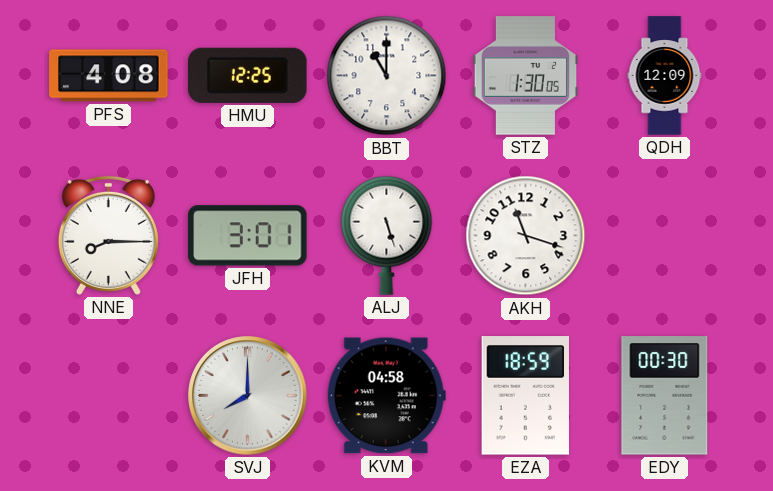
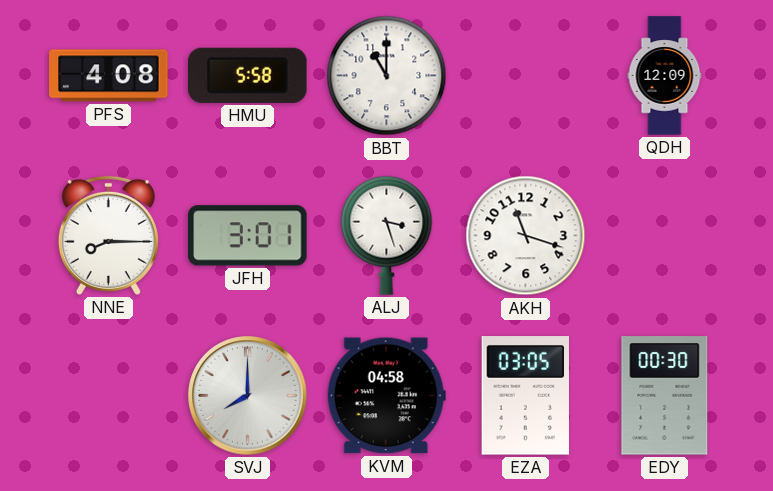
HMU: 12:25 -> 5:58
STZ: 1:30 -> none
ALJ: 5:27 -> 3:27
EZA: 18:59 -> 03:05
